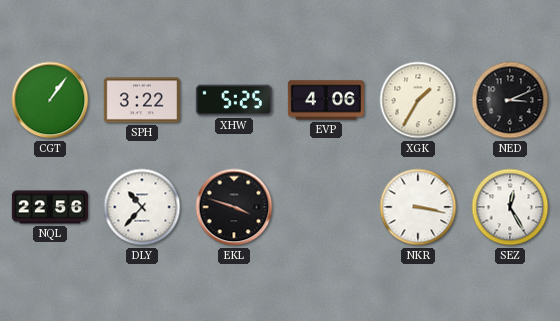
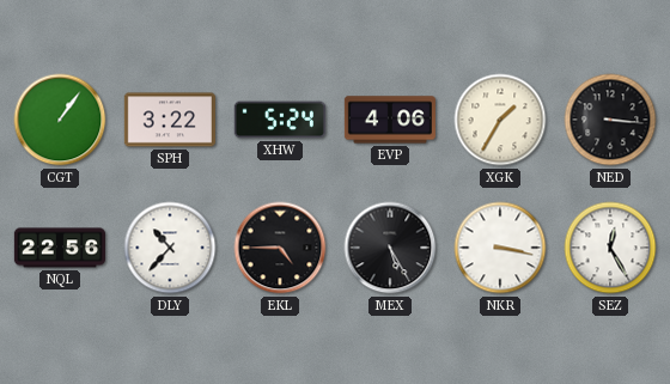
XHW: 5:25 -> 5:24
NED: 3:11 -> 3:16
EKL: 3:48 -> 4:45
MEX: none -> 5:25
